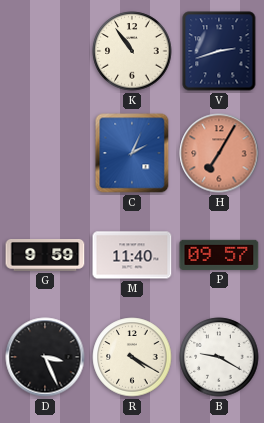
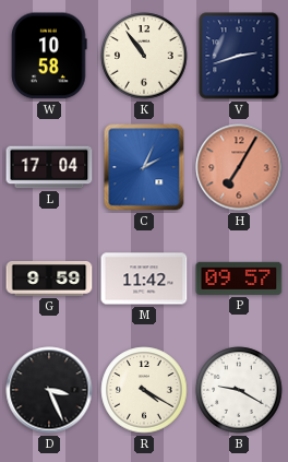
W: none -> 10:58
L: none -> 17:04
M: 11:40 -> 11:42
